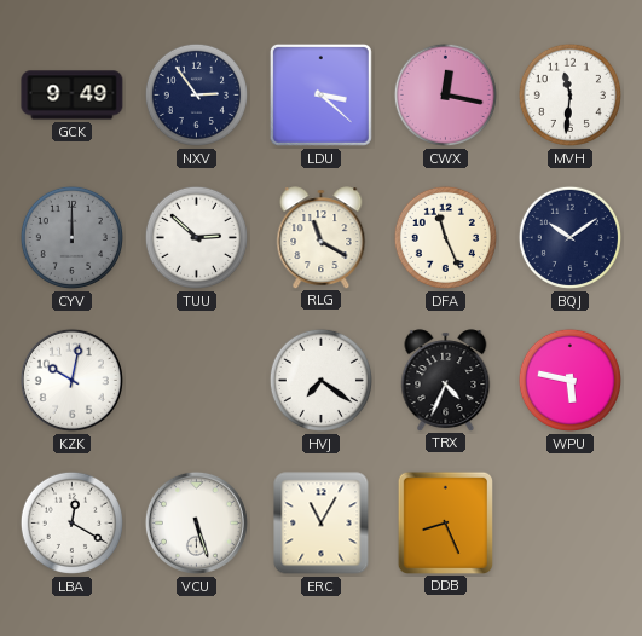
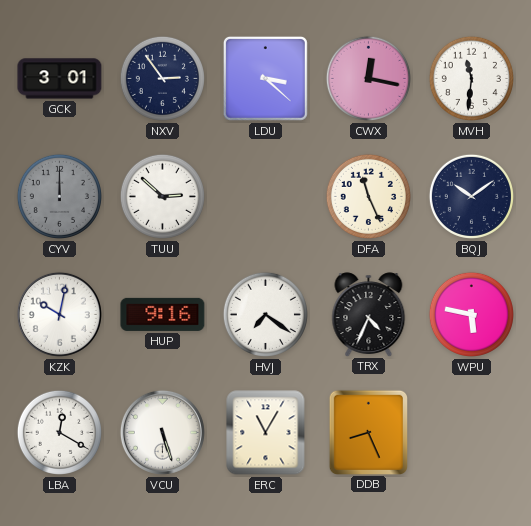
GCK: 9:49 -> 3:01
RLG: 11:20 -> none
HUP: none -> 9:16
